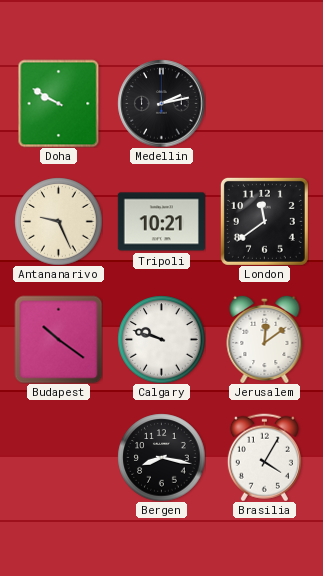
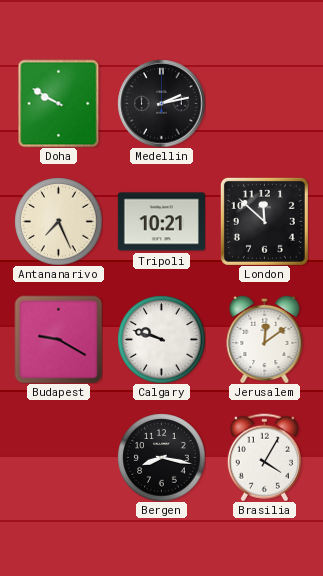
Antananarivo: 9:26 -> 7:26
London: 11:39 -> 11:52
Budapest: 10:21 -> 9:20
